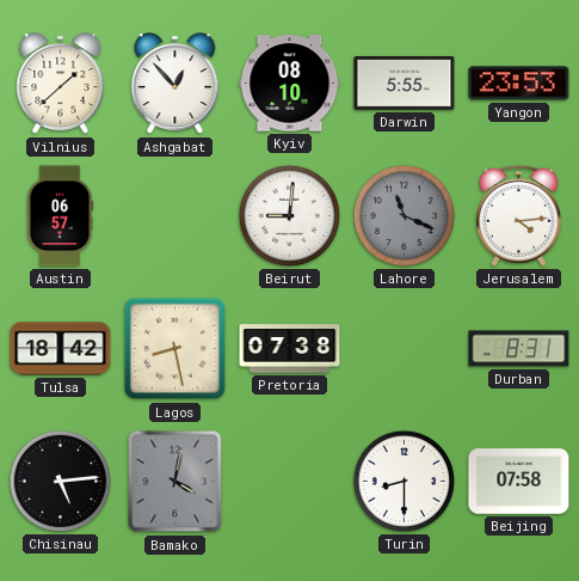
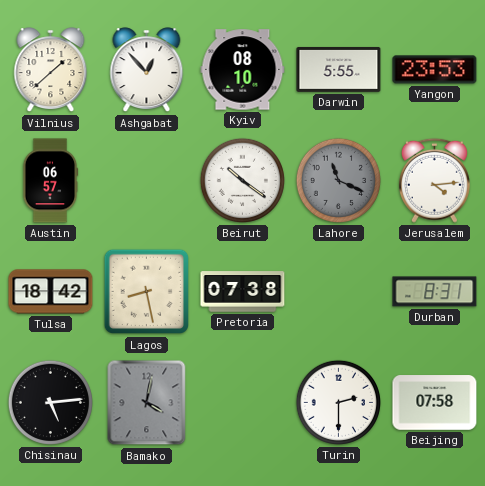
Beirut: 9:01 -> 10:21
Turin: 8:30 -> 2:30
